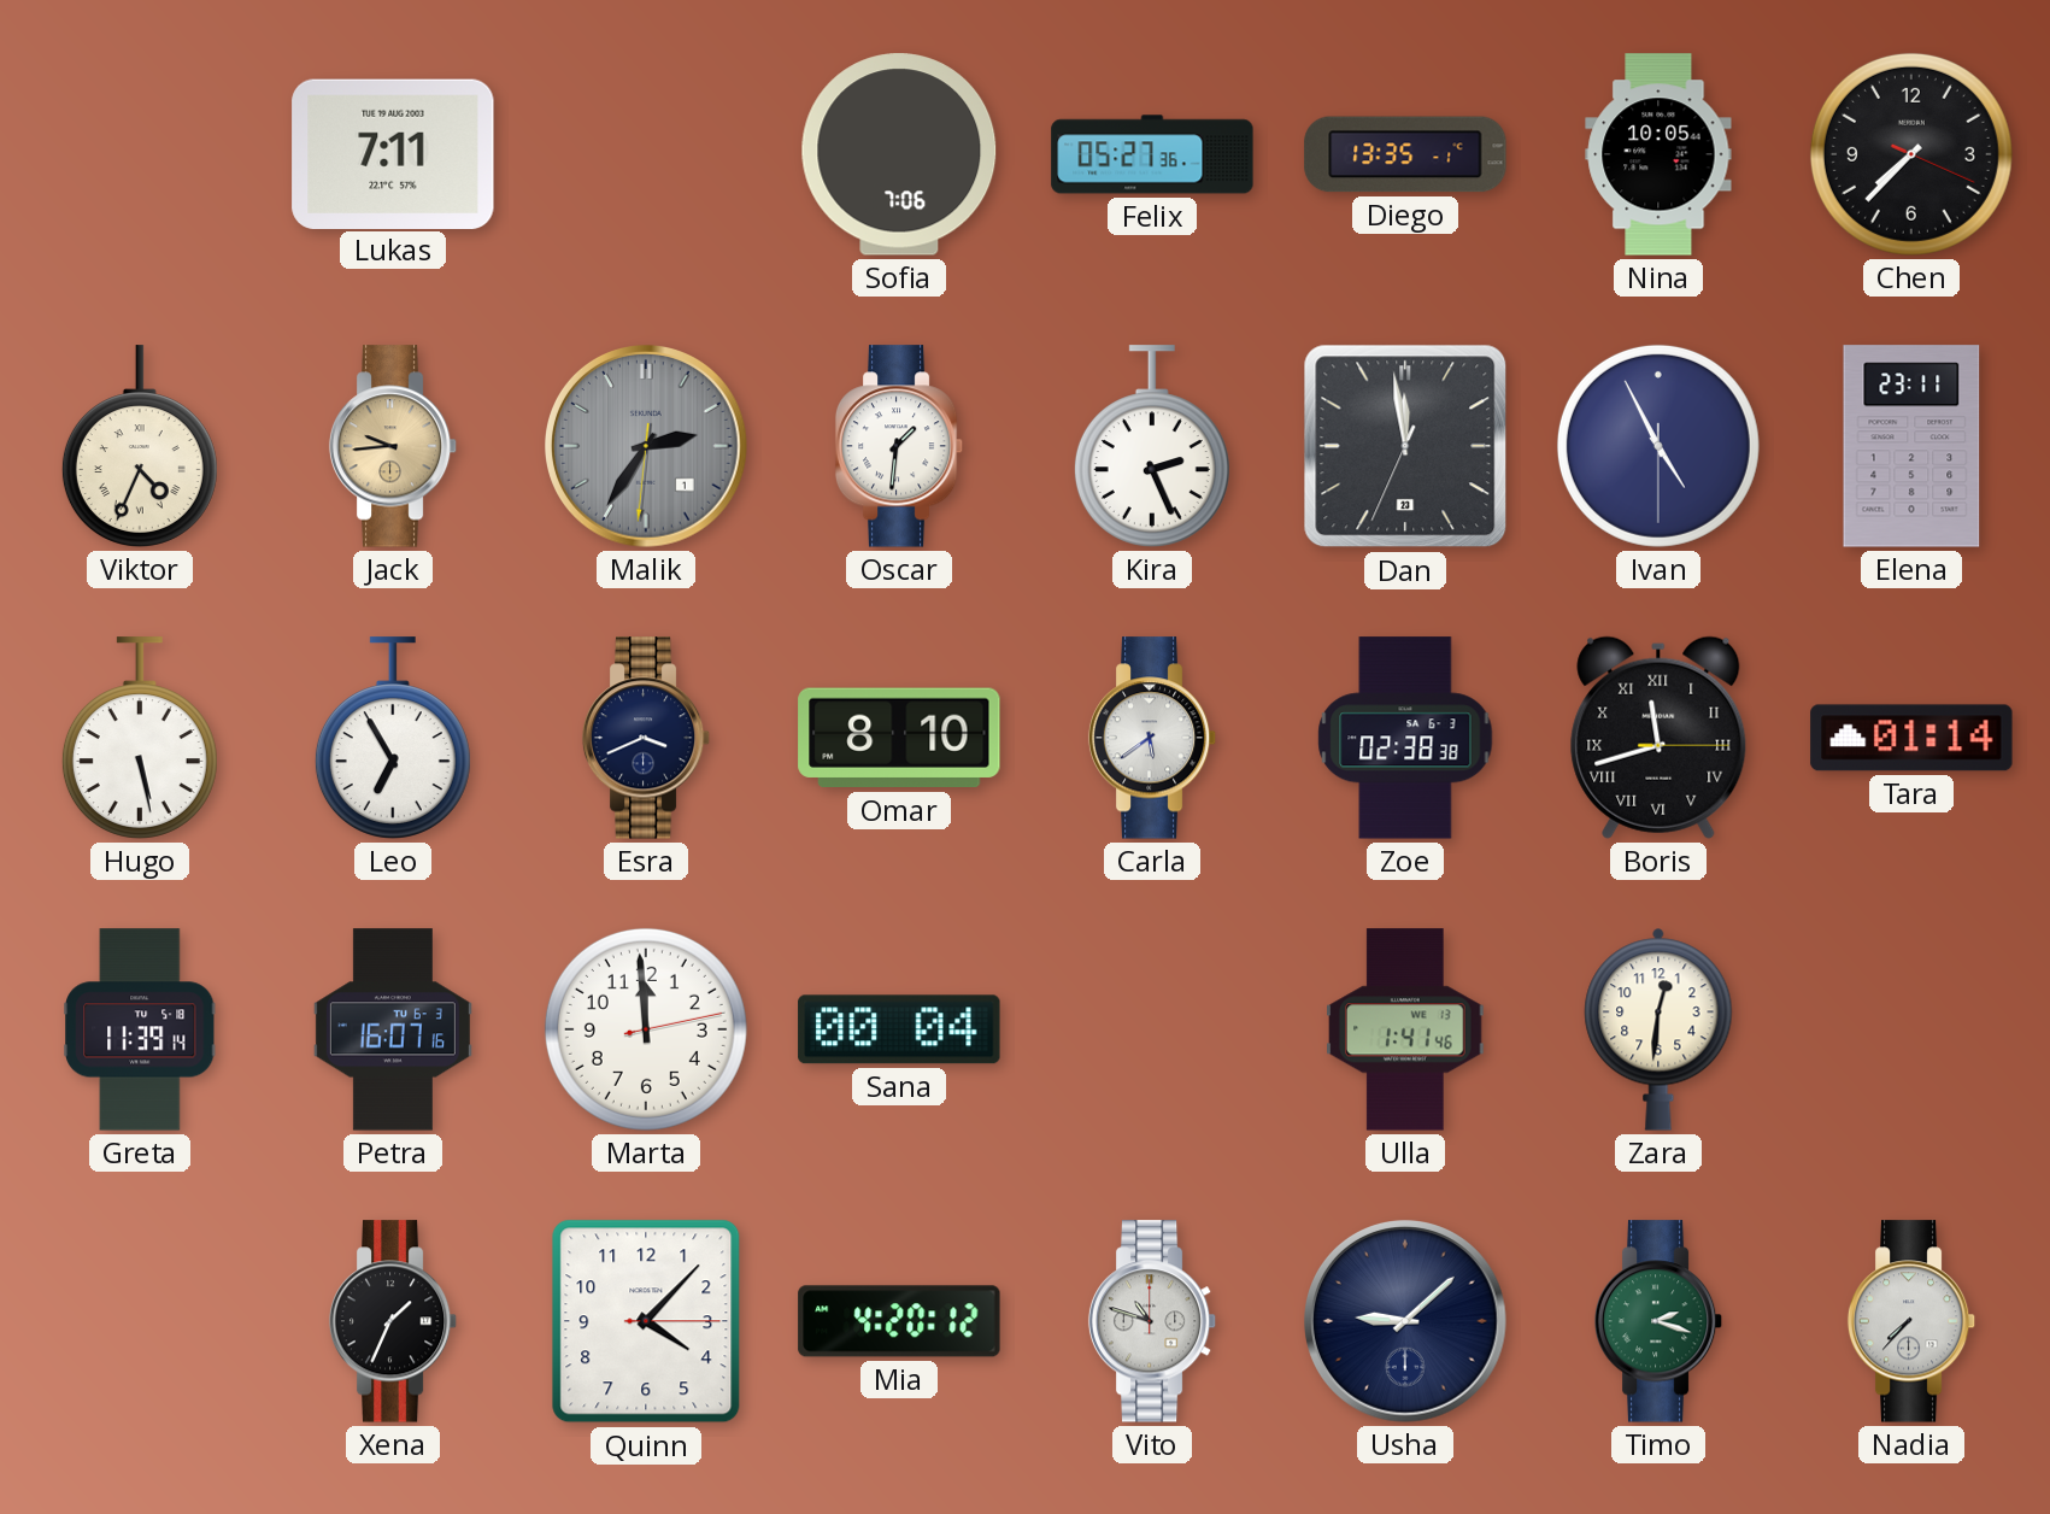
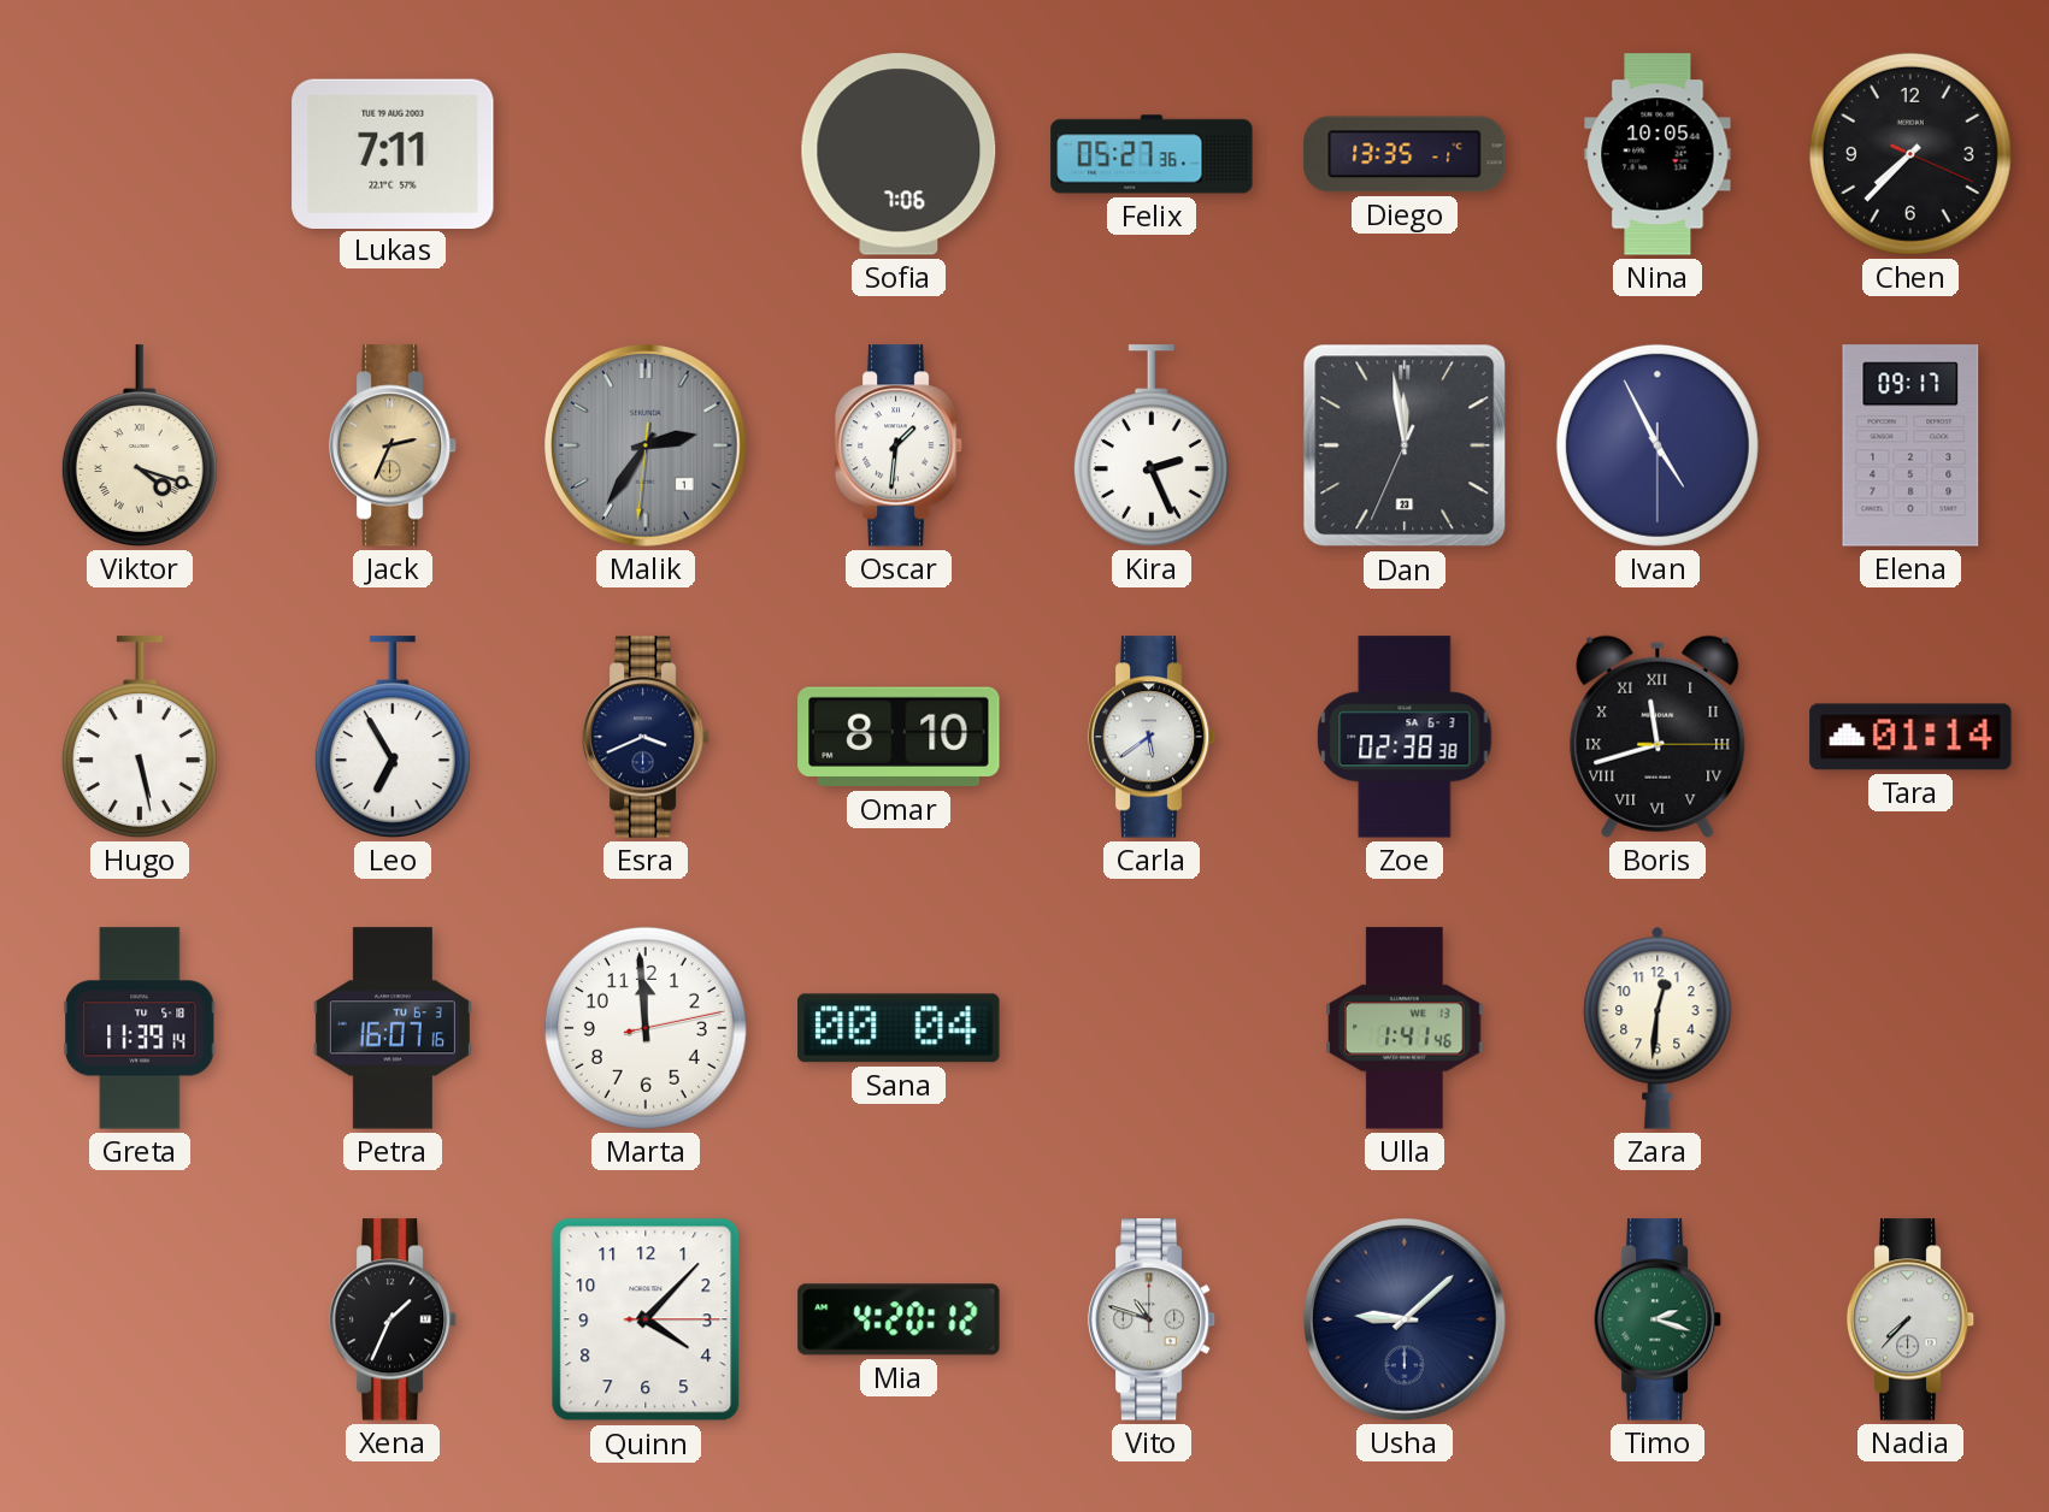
Viktor: 4:34 -> 4:18
Jack: 9:44 -> 2:34
Elena: 23:11 -> 09:17
